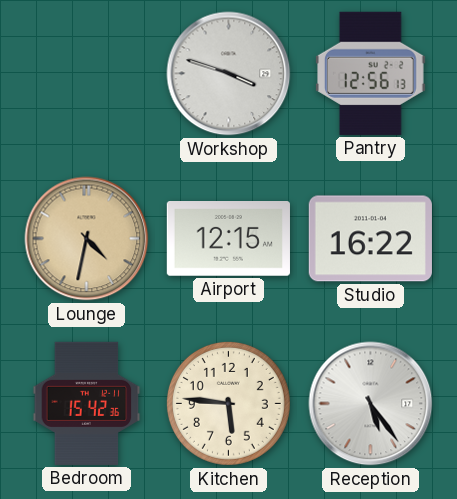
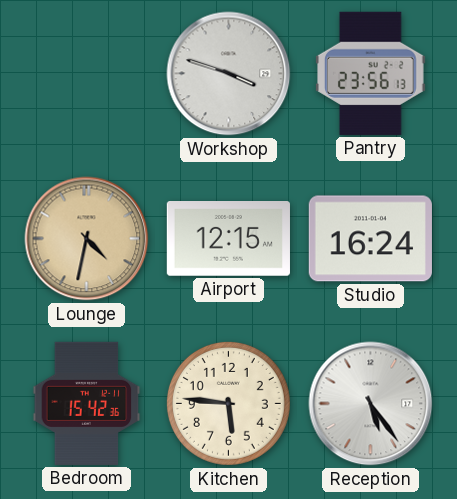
Pantry: 12:56 -> 23:56
Studio: 16:22 -> 16:24
